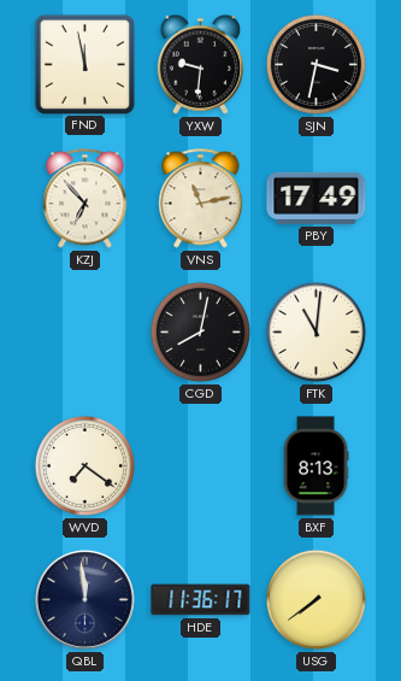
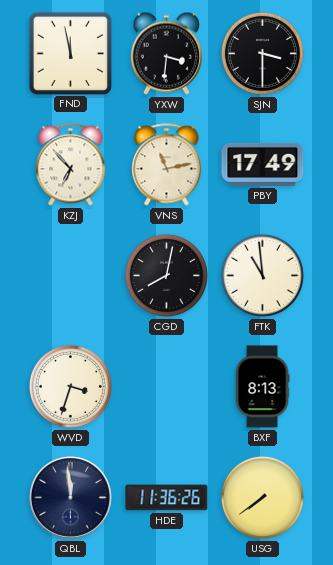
YXW: 9:31 -> 3:31
SJN: 3:32 -> 3:30
FTK: 11:01 -> 10:59
WVD: 7:21 -> 3:33
HDE: 11:36:17 -> 11:36:26
